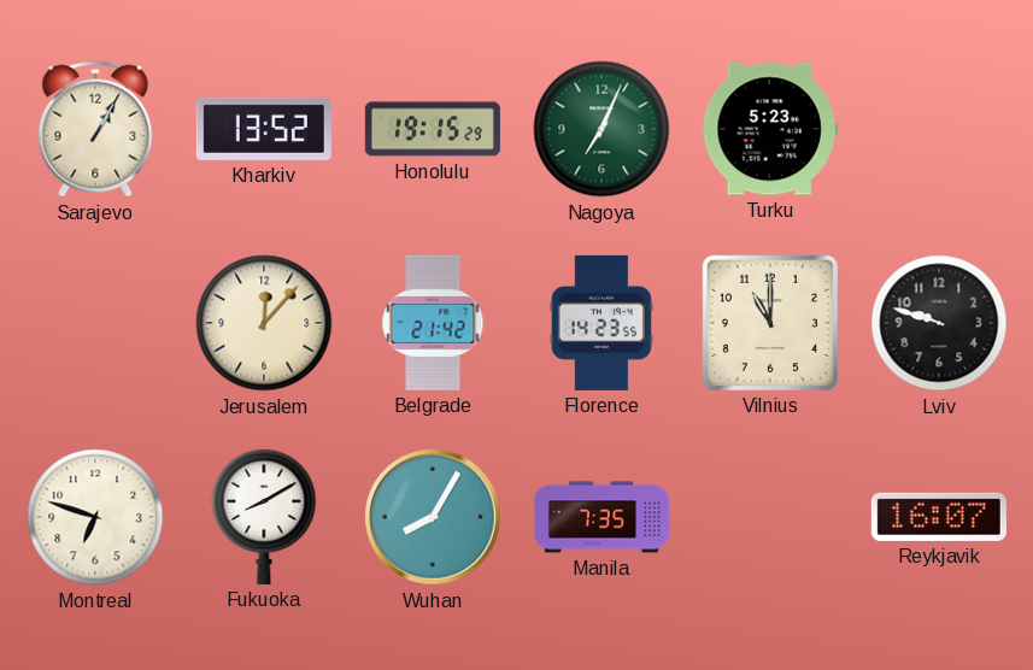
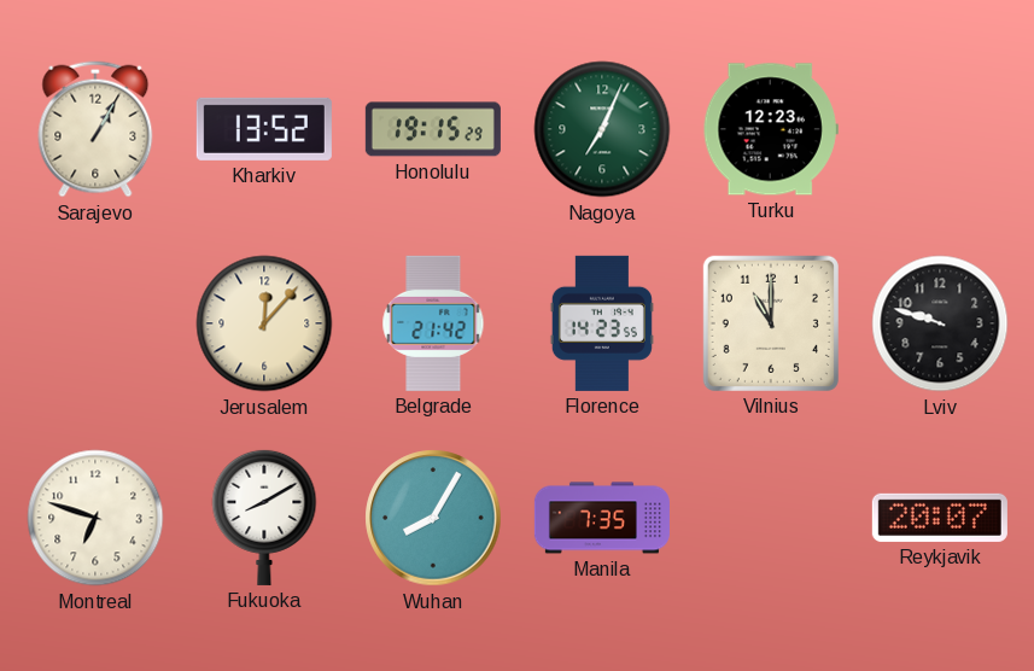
Turku: 5:23 -> 12:23
Reykjavik: 16:07 -> 20:07
